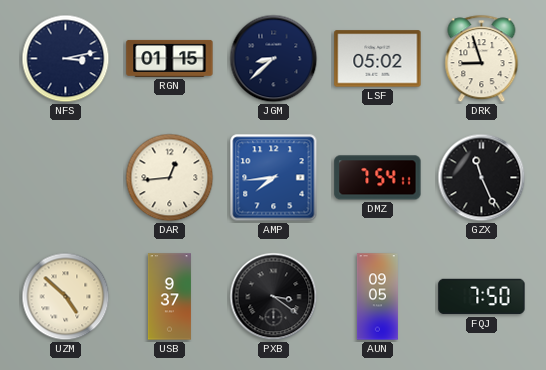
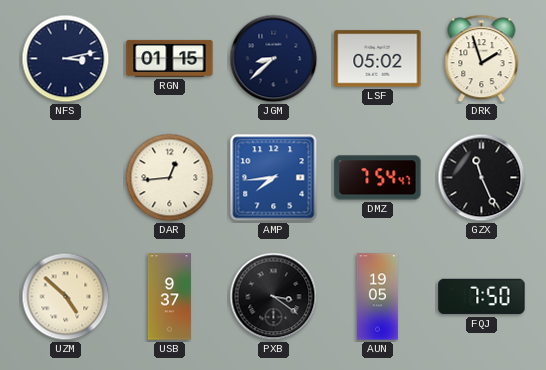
DRK: 8:57 -> 1:57
DMZ: 7:54:11 -> 7:54:47
AUN: 09:05 -> 19:05
